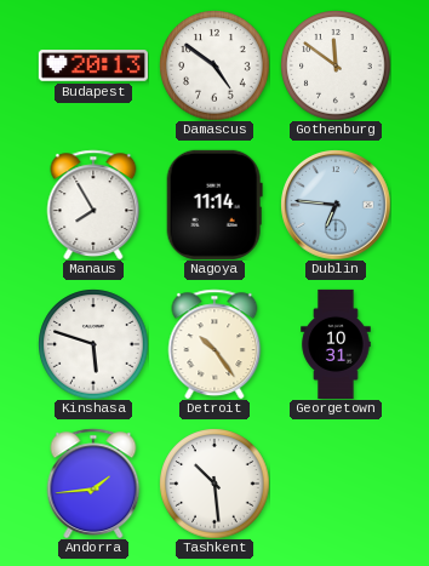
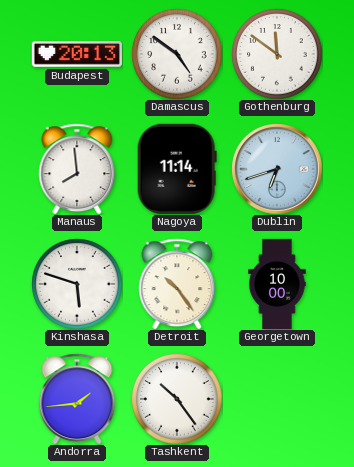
Manaus: 7:55 -> 7:59
Dublin: 6:46 -> 6:42
Georgetown: 10:31 -> 10:00
Tashkent: 10:29 -> 10:24
